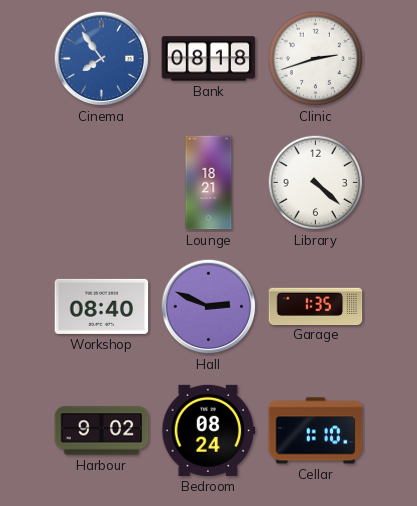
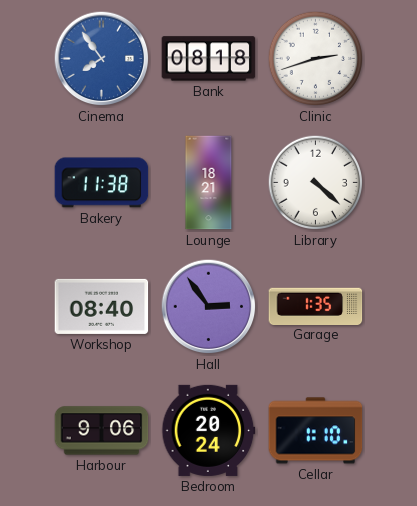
Bakery: none -> 11:38
Hall: 2:49 -> 2:54
Harbour: 9:02 -> 9:06
Bedroom: 08:24 -> 20:24
